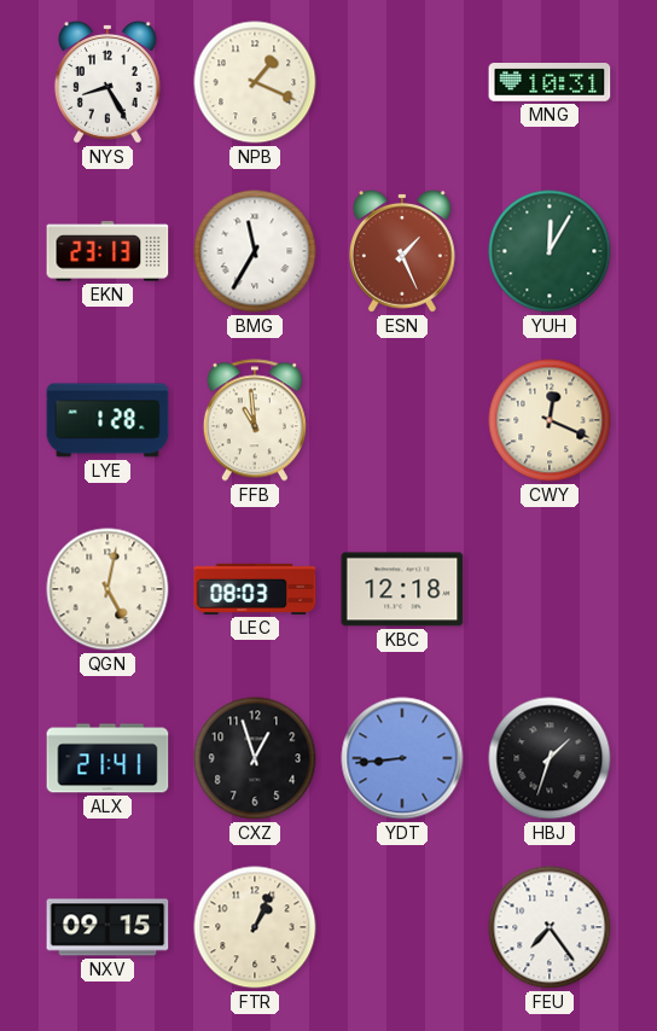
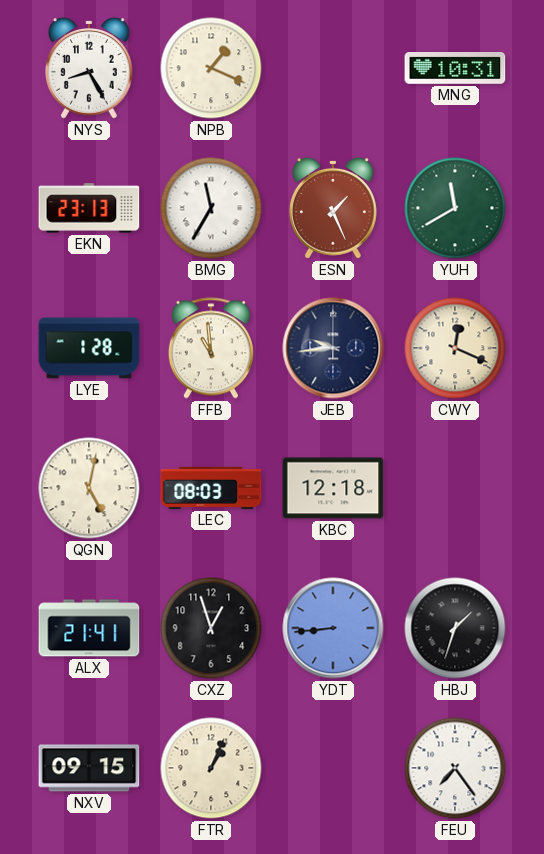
YUH: 12:05 -> 11:40
JEB: none -> 9:44
